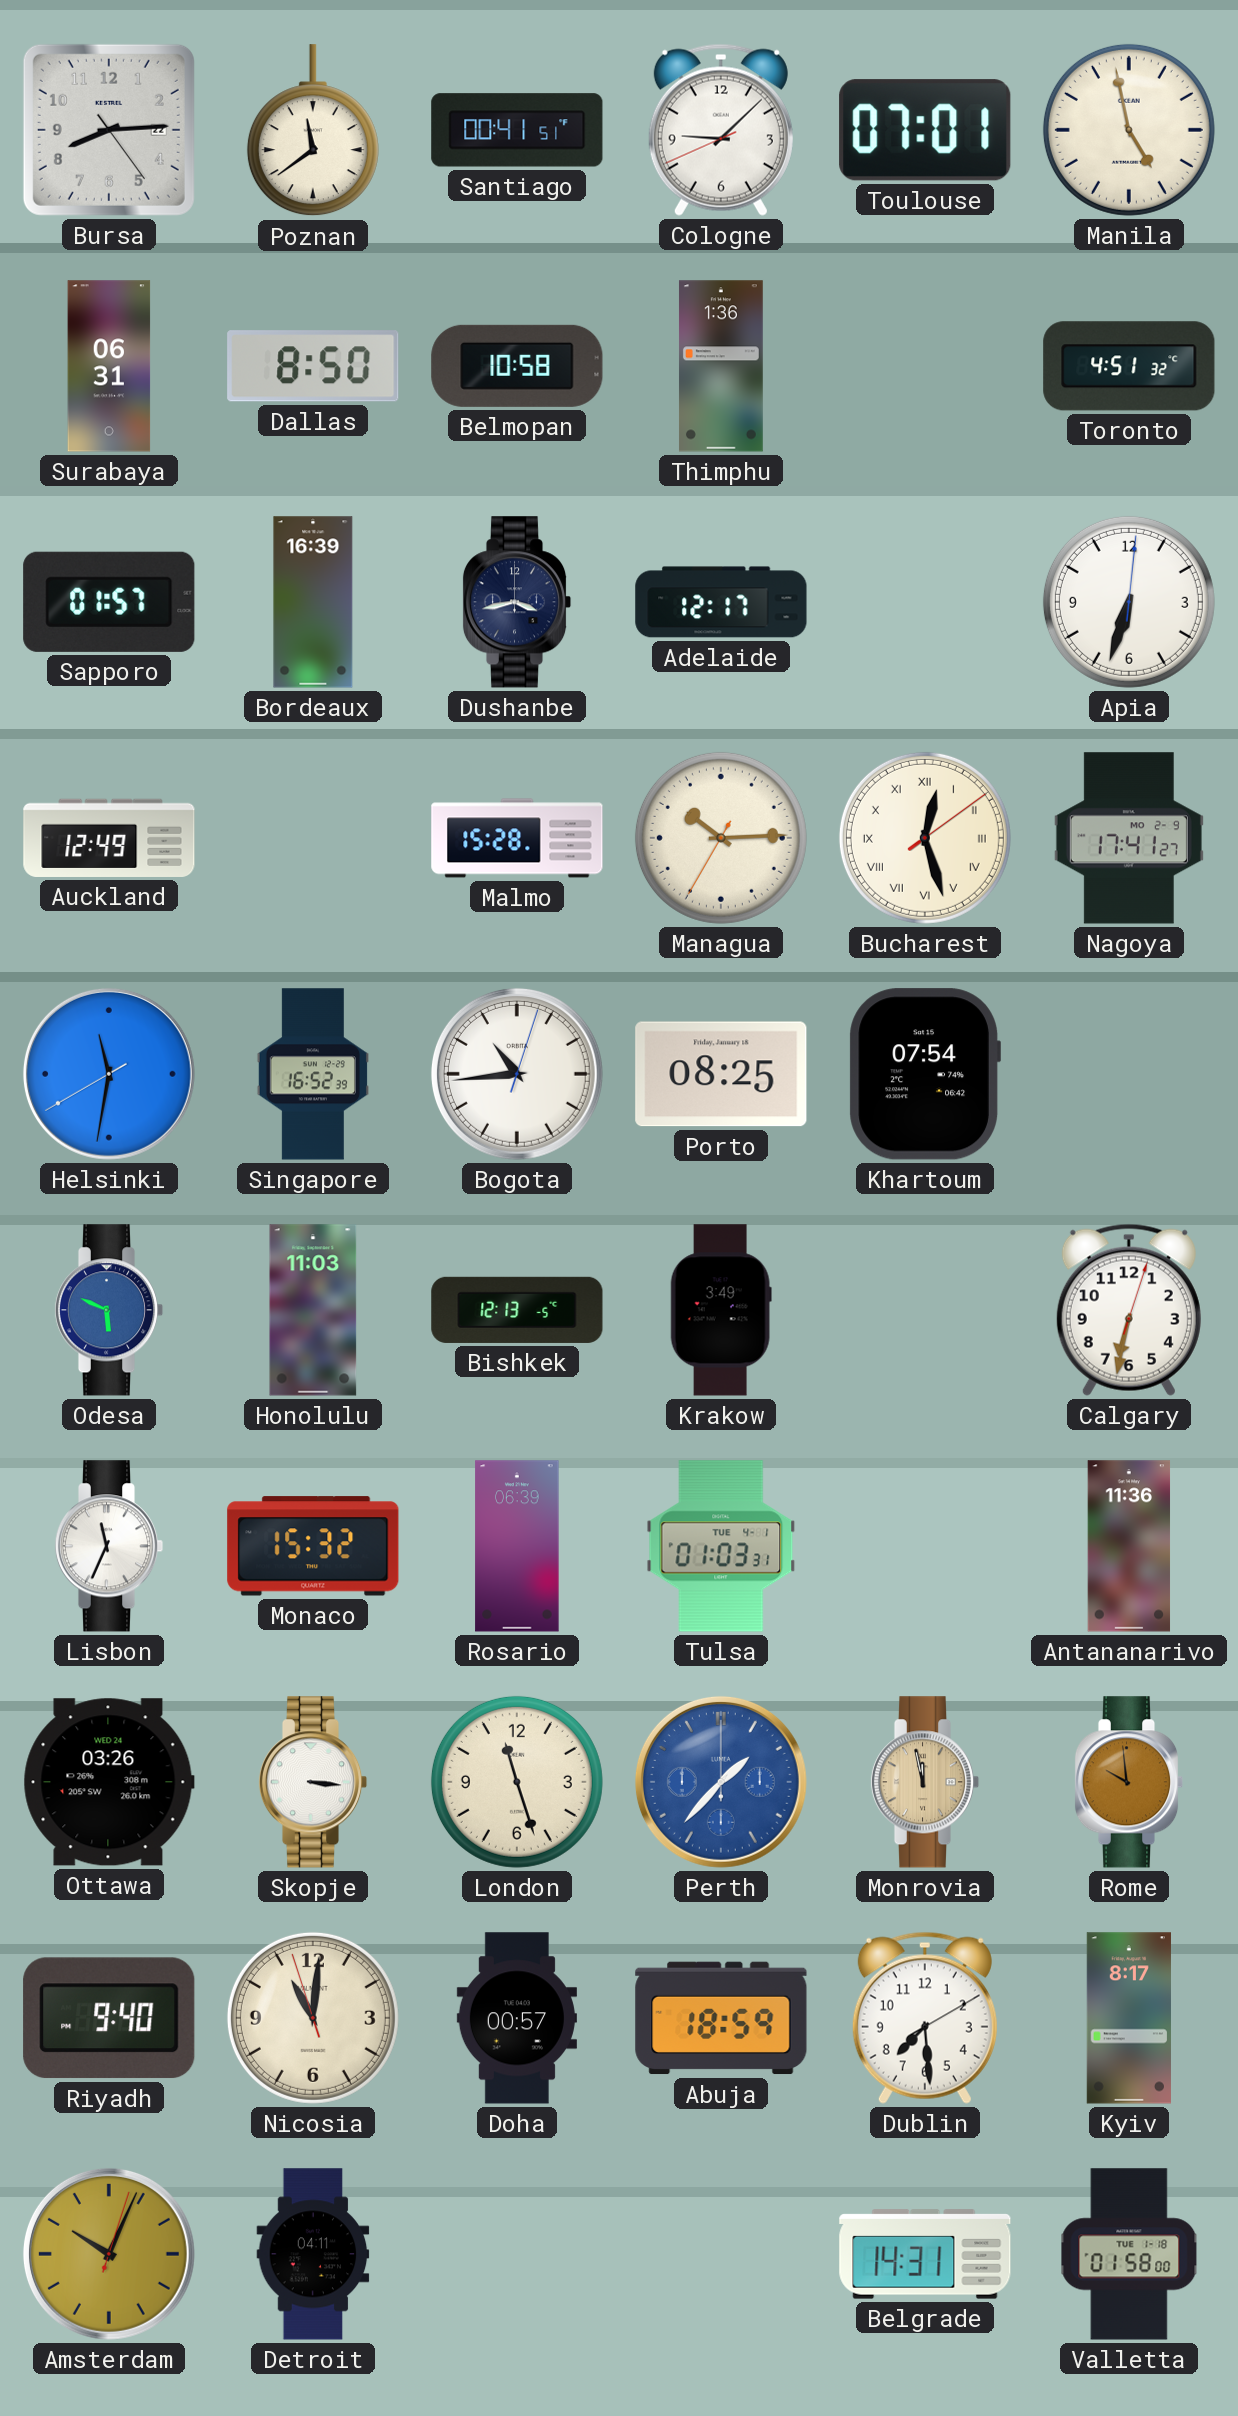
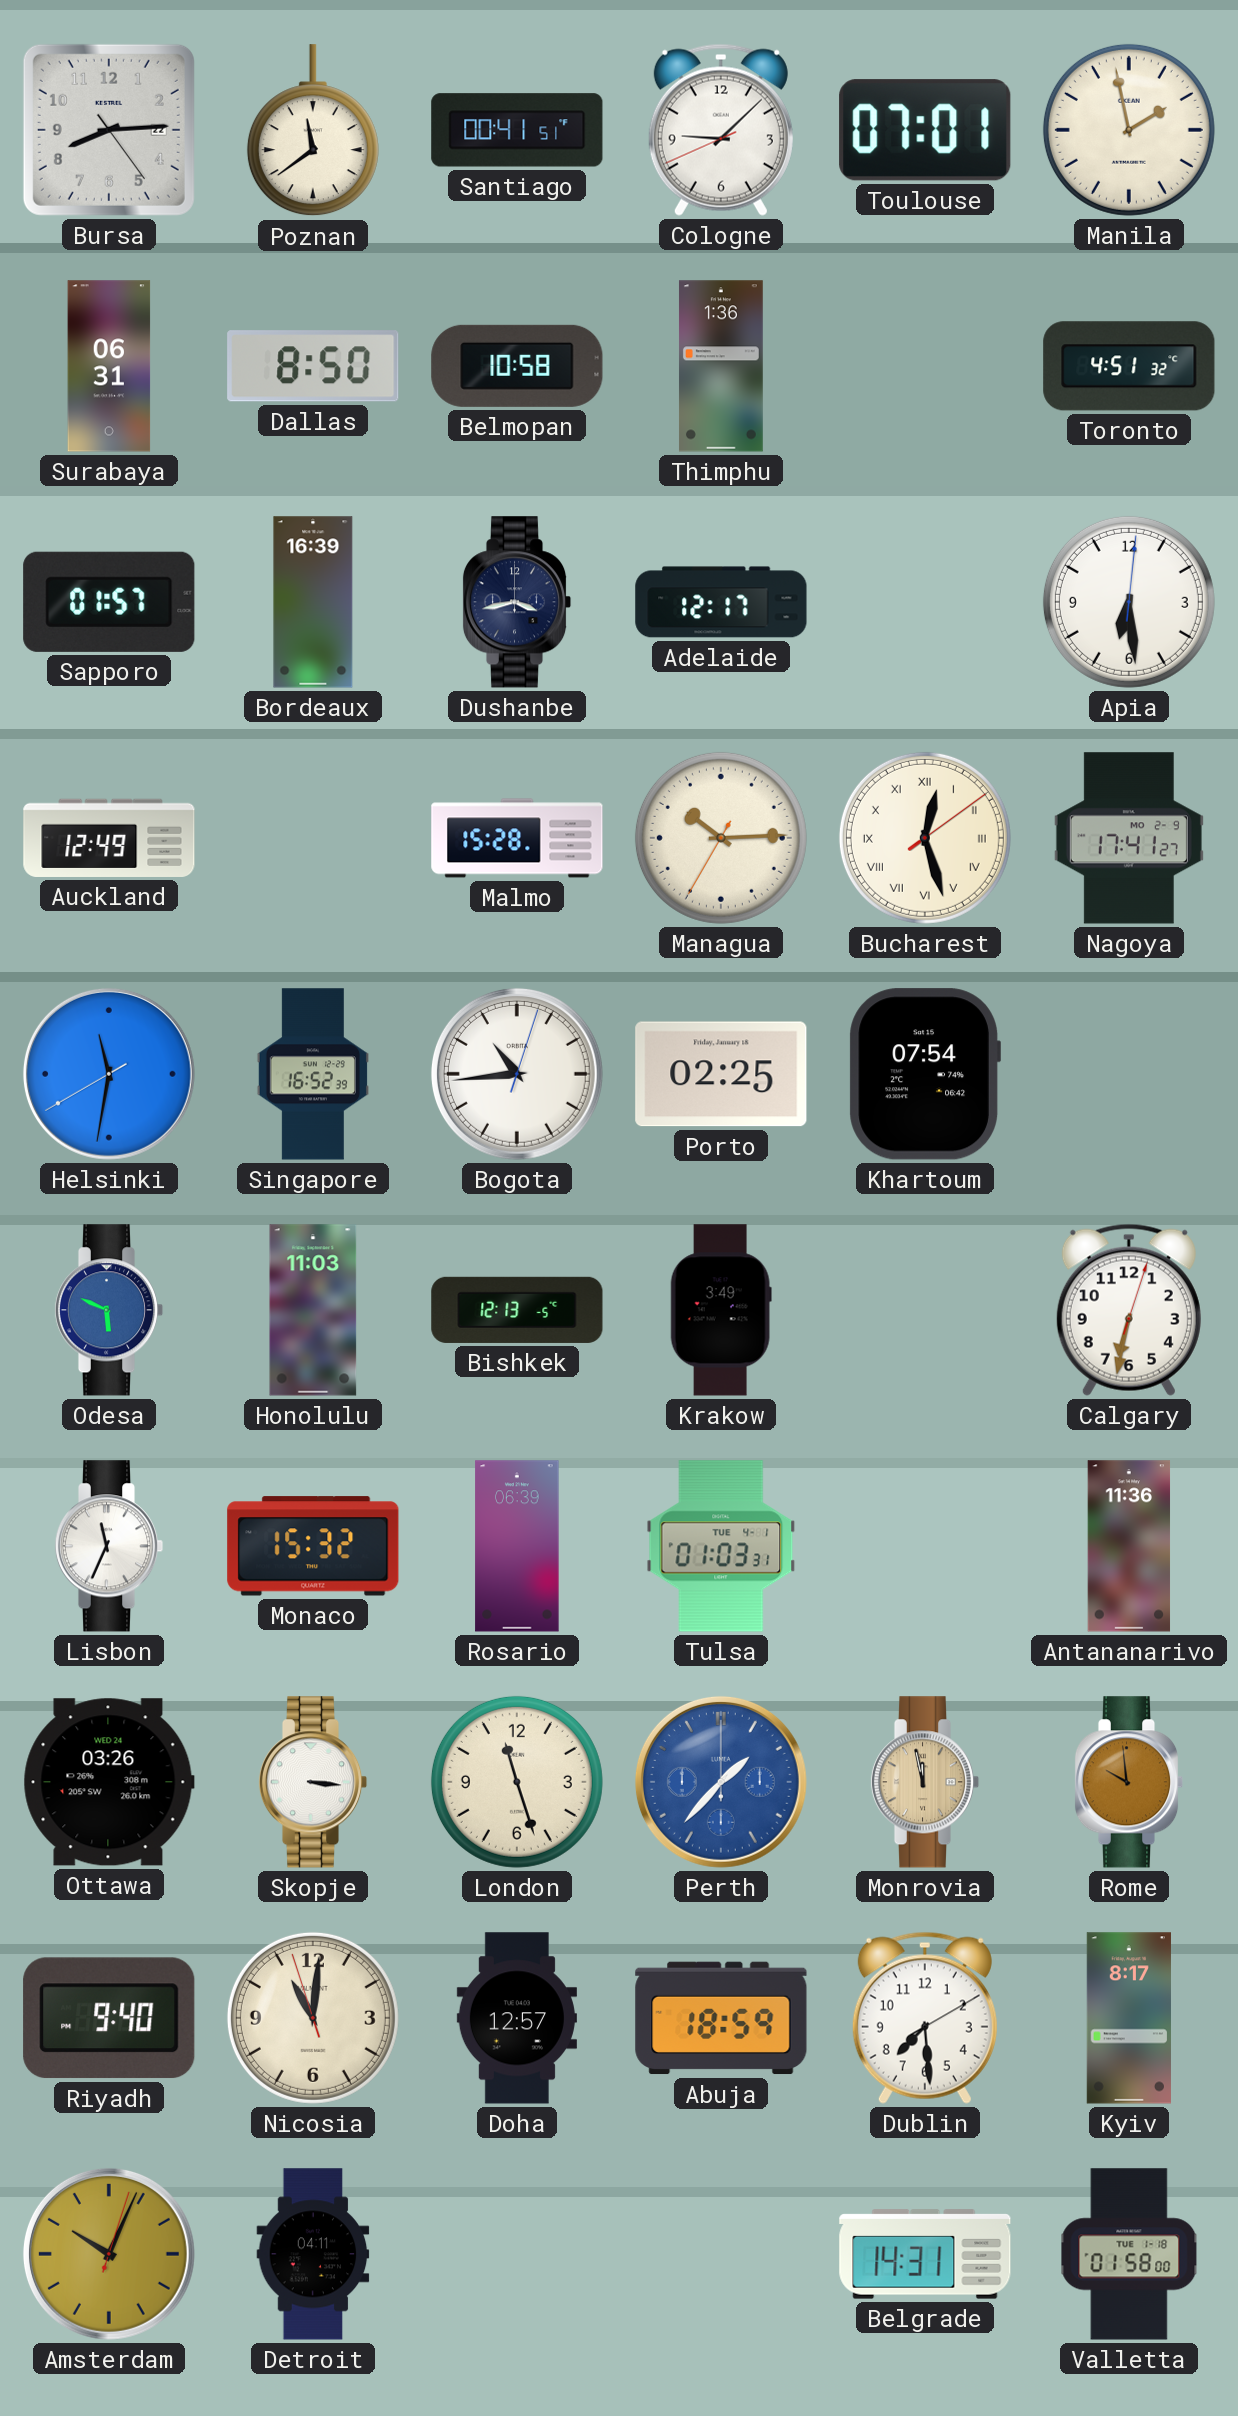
Manila: 4:58 -> 1:58
Apia: 6:33 -> 6:29
Porto: 08:25 -> 02:25
Doha: 00:57 -> 12:57
